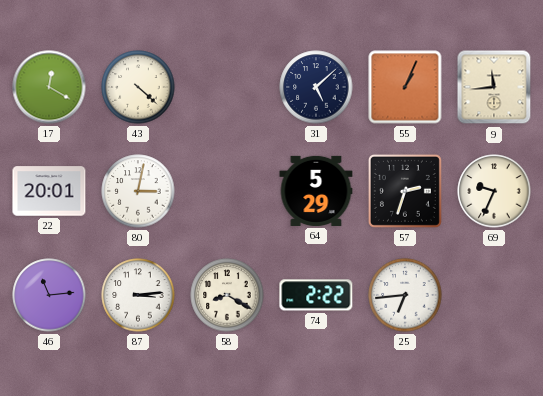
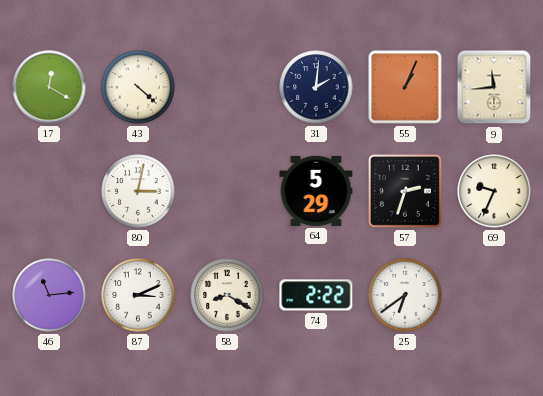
31: 5:08 -> 2:01
22: 20:01 -> none
87: 3:14 -> 3:11
25: 6:44 -> 6:39
